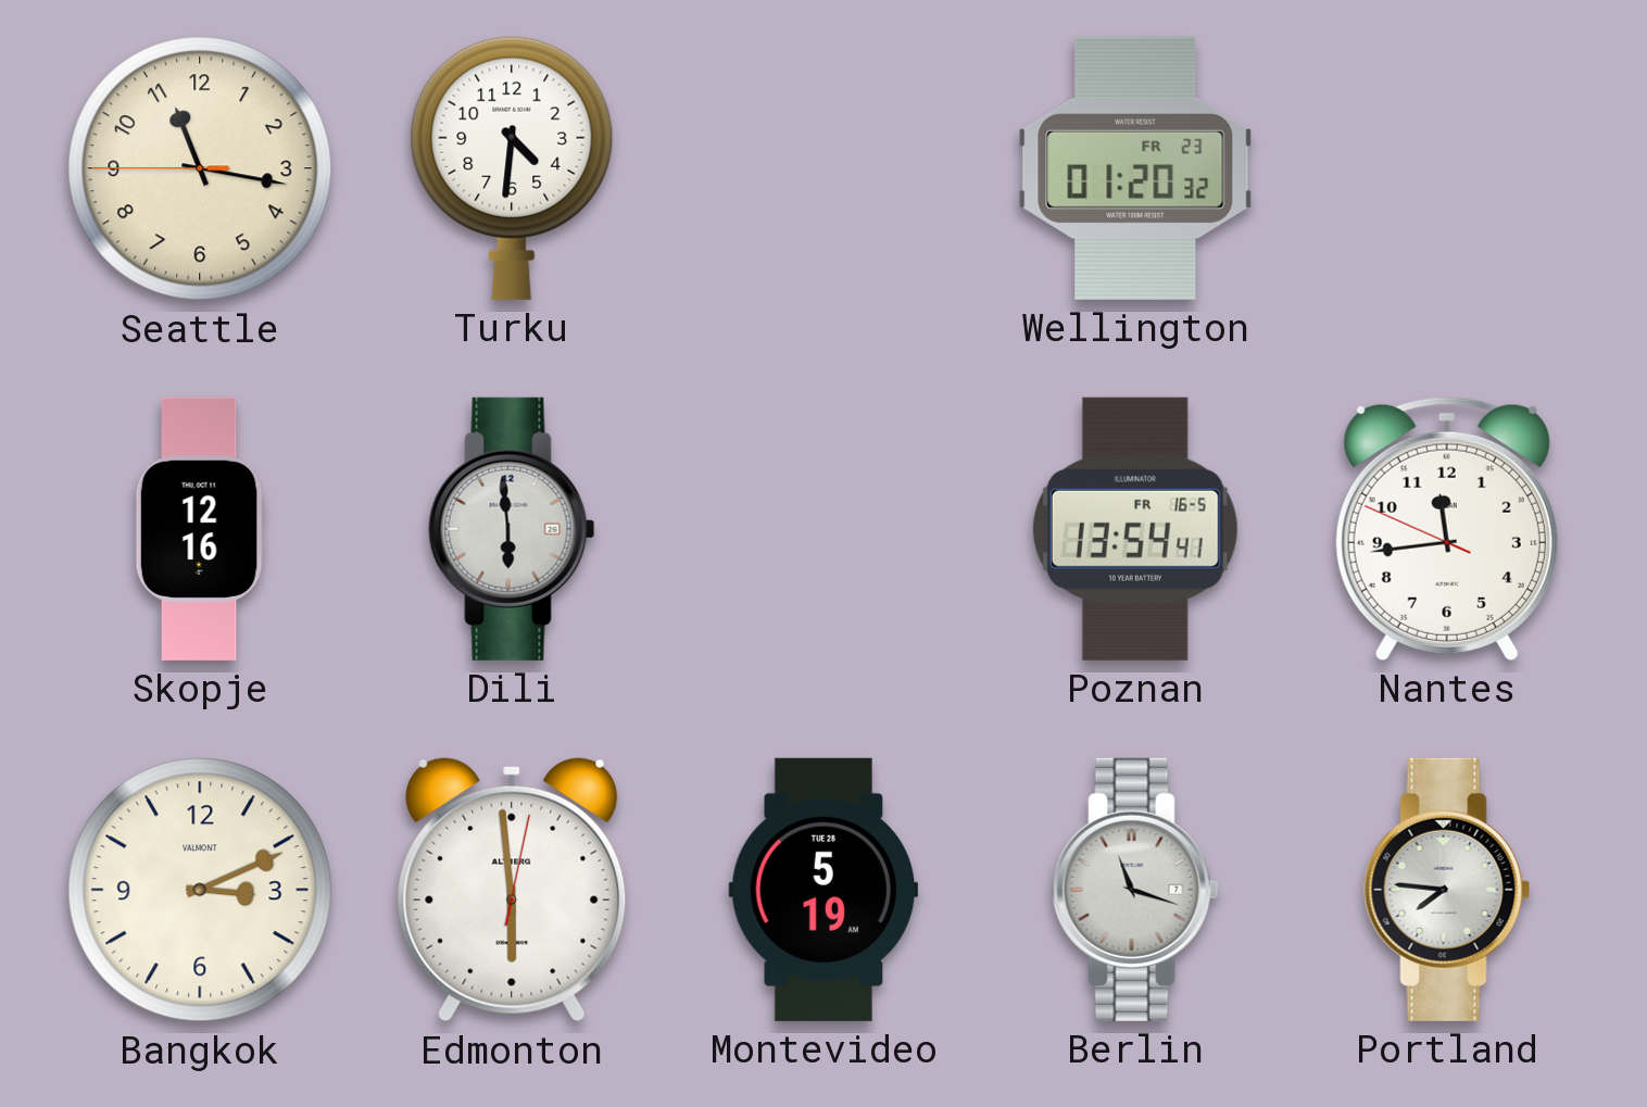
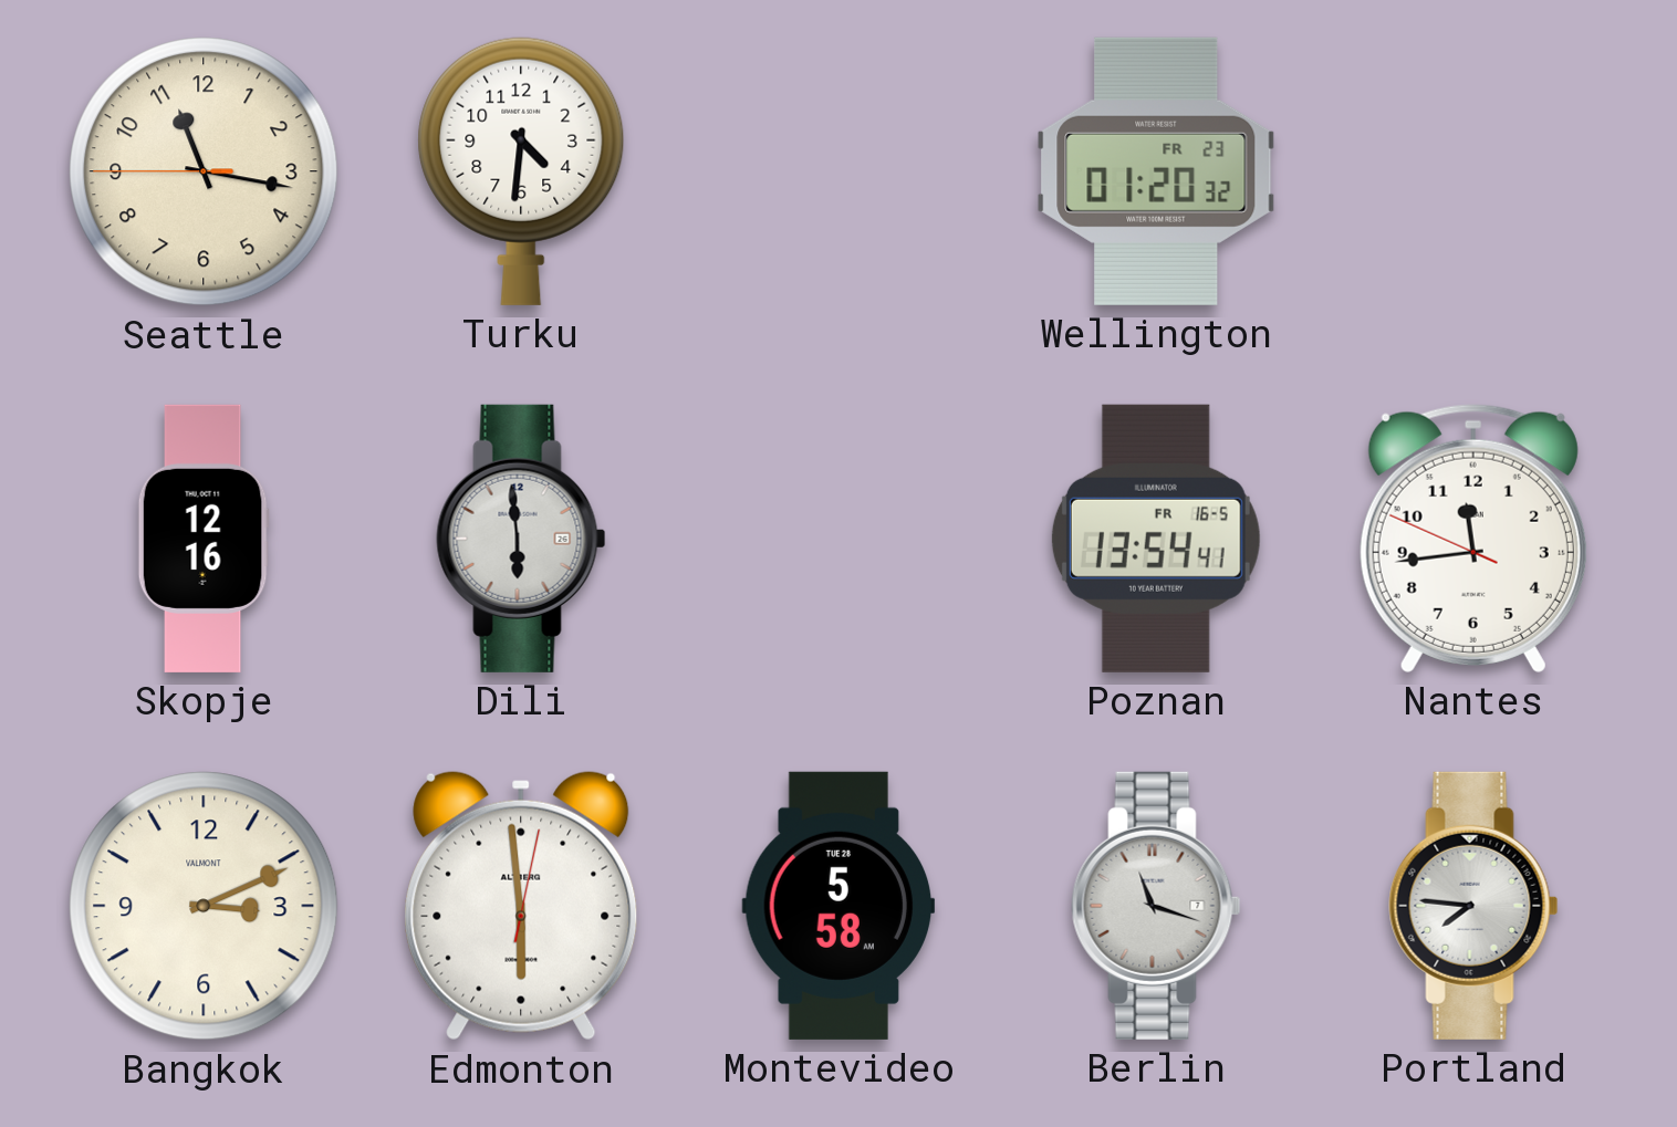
Montevideo: 5:19 -> 5:58
